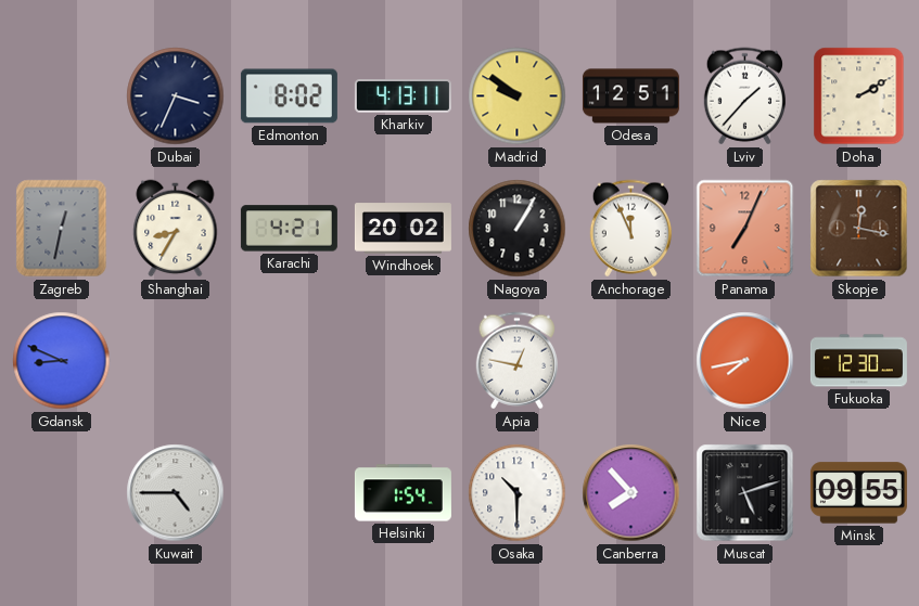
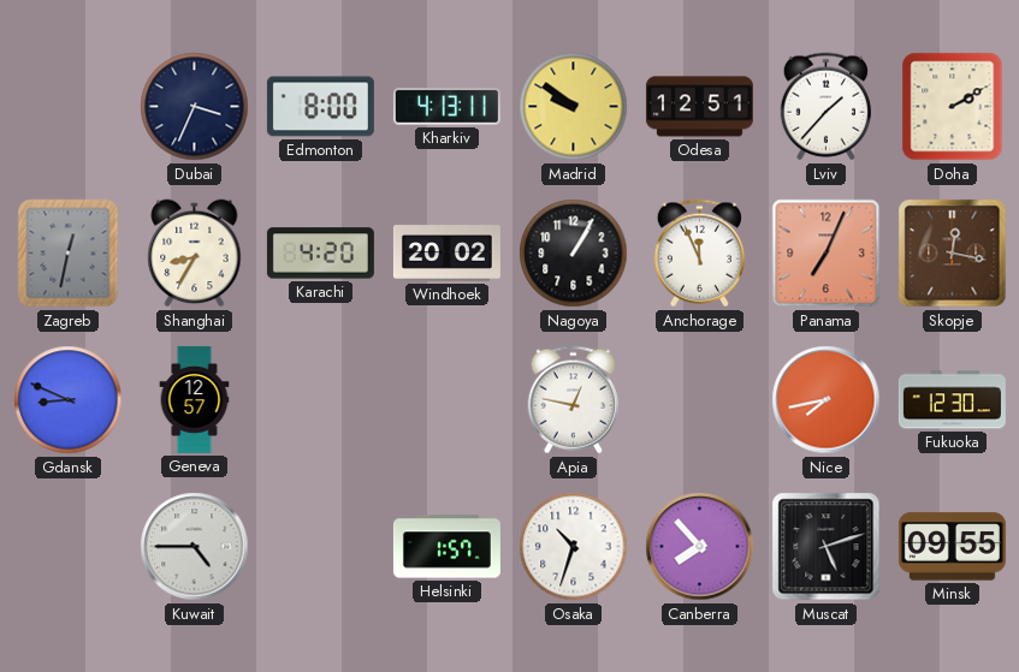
Edmonton: 8:02 -> 8:00
Karachi: 4:21 -> 4:20
Geneva: none -> 12:57
Helsinki: 1:54 -> 1:57
Osaka: 10:30 -> 10:33
